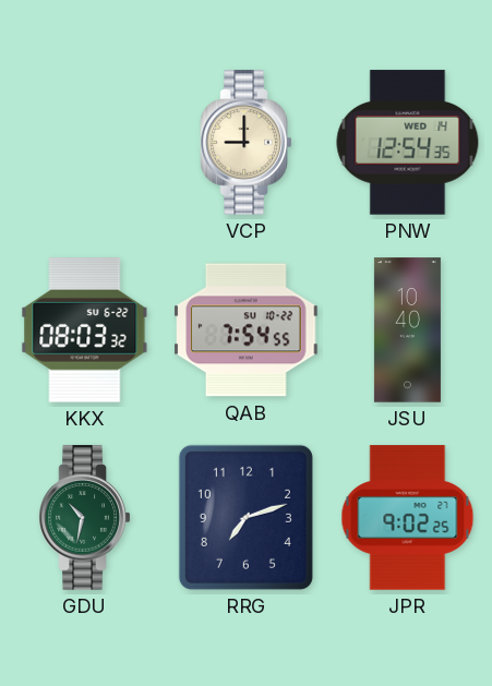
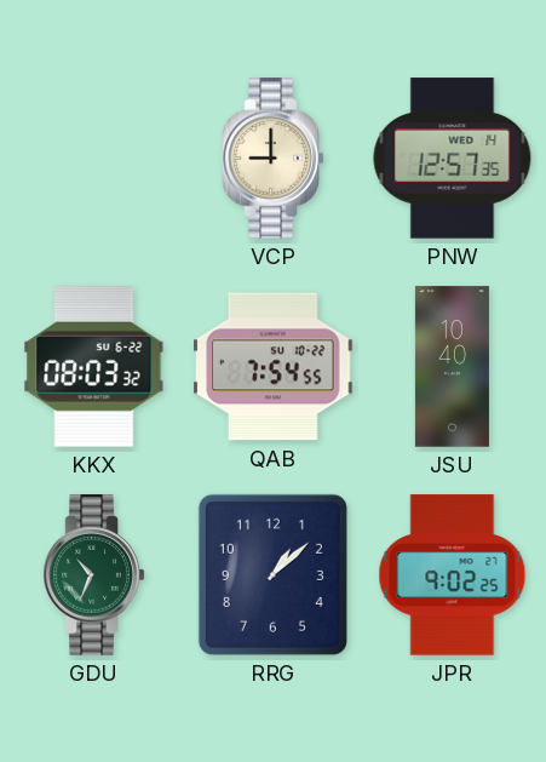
PNW: 12:54 -> 12:57
GDU: 10:32 -> 10:34
RRG: 7:12 -> 1:08
